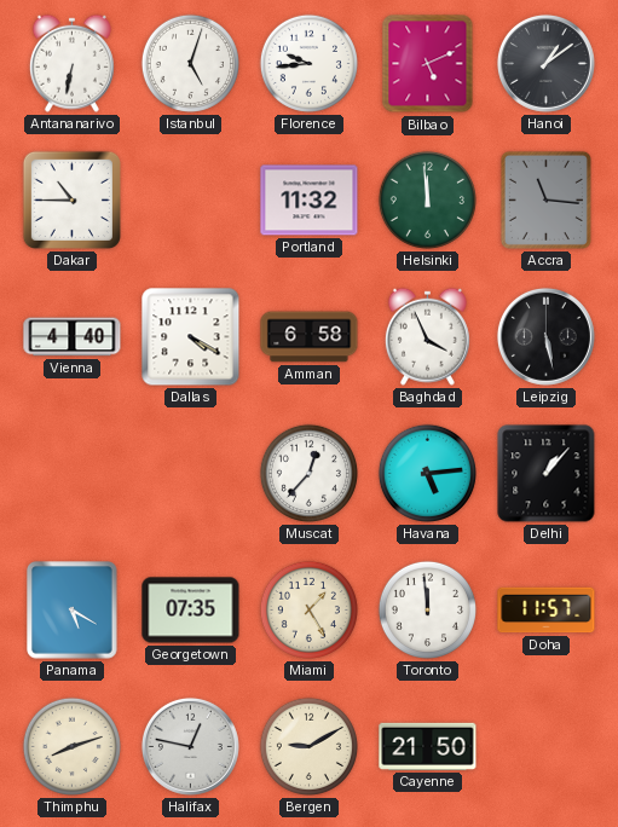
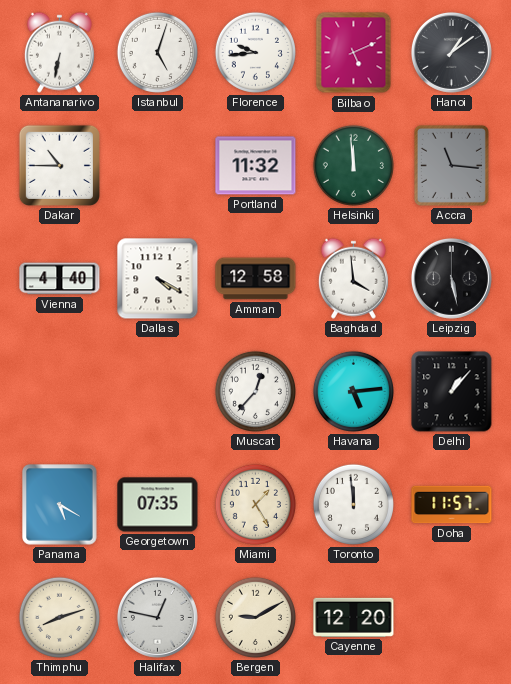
Amman: 6:58 -> 12:58
Baghdad: 3:56 -> 3:59
Cayenne: 21:50 -> 12:20
